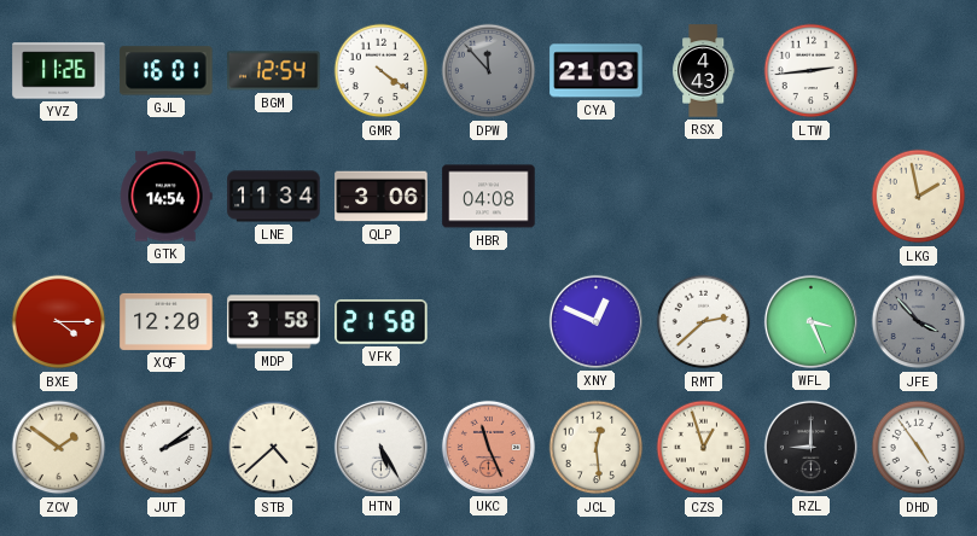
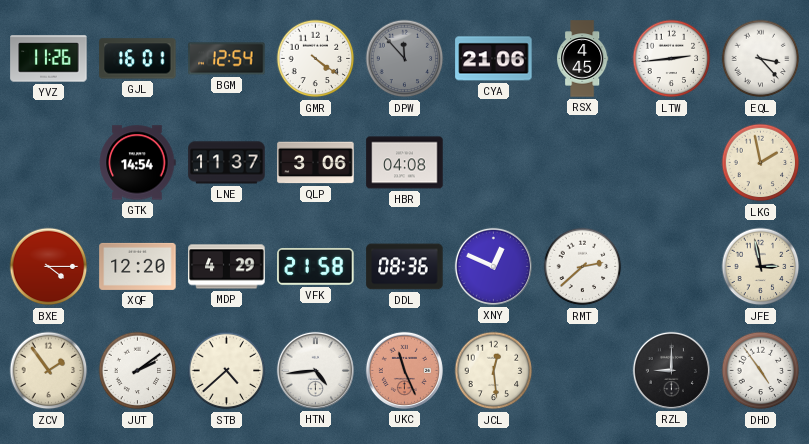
CYA: 21:03 -> 21:06
RSX: 4:43 -> 4:45
EQL: none -> 3:23
LNE: 11:34 -> 11:37
MDP: 3:58 -> 4:29
DDL: none -> 08:36
WFL: 3:26 -> none
JFE: 3:53 -> 2:58
JFE dial: grey -> cream
ZCV: 1:51 -> 1:54
HTN: 5:25 -> 4:44
CZS: 12:57 -> none
